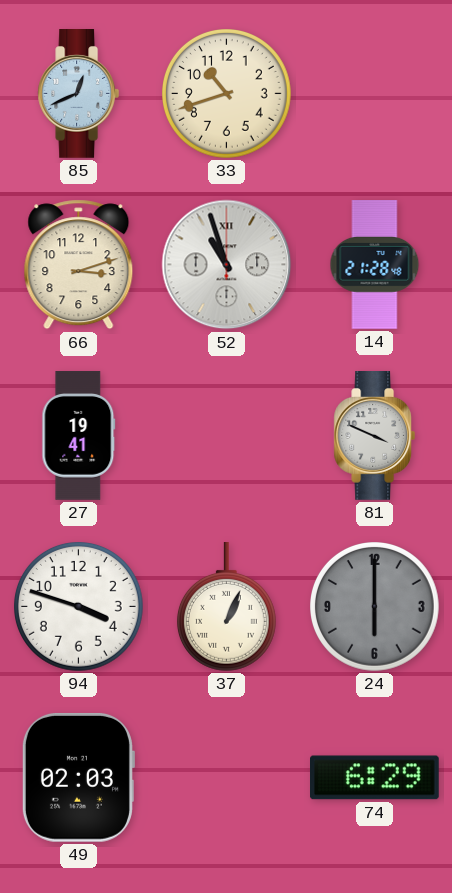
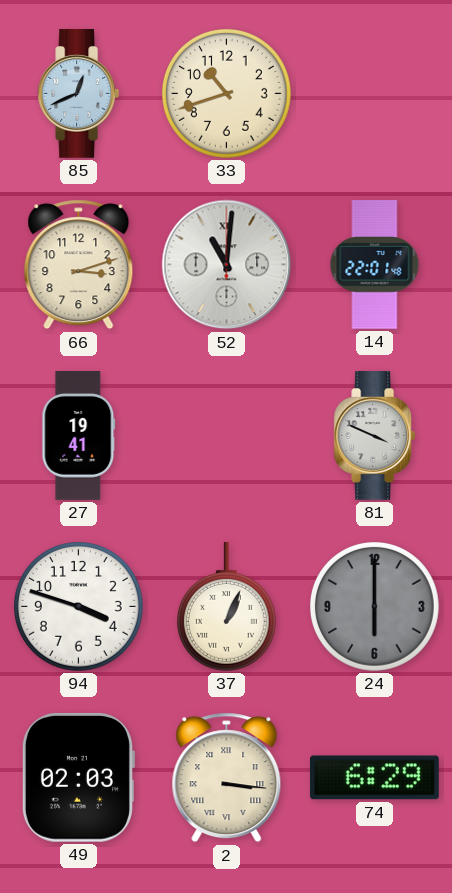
52: 10:57 -> 11:01
14: 21:28 -> 22:01
2: none -> 3:16
